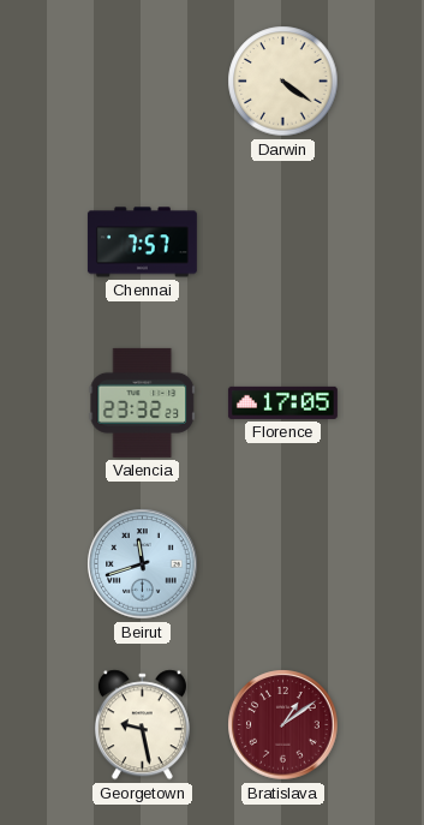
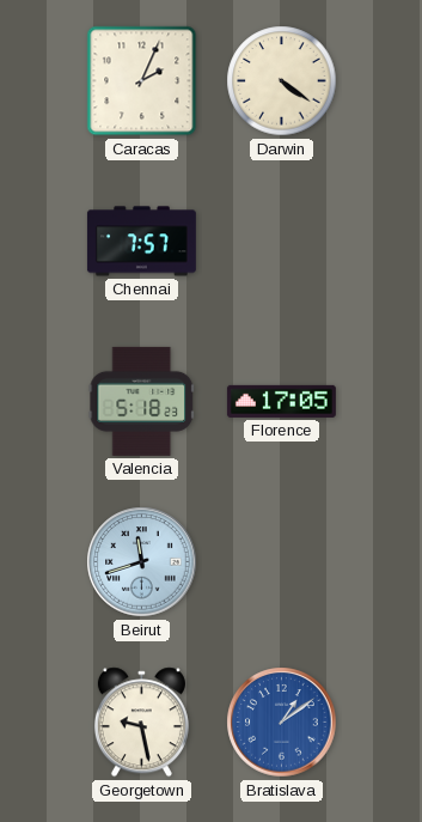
Caracas: none -> 2:04
Valencia: 23:32 -> 5:18
Bratislava dial: burgundy -> blue
